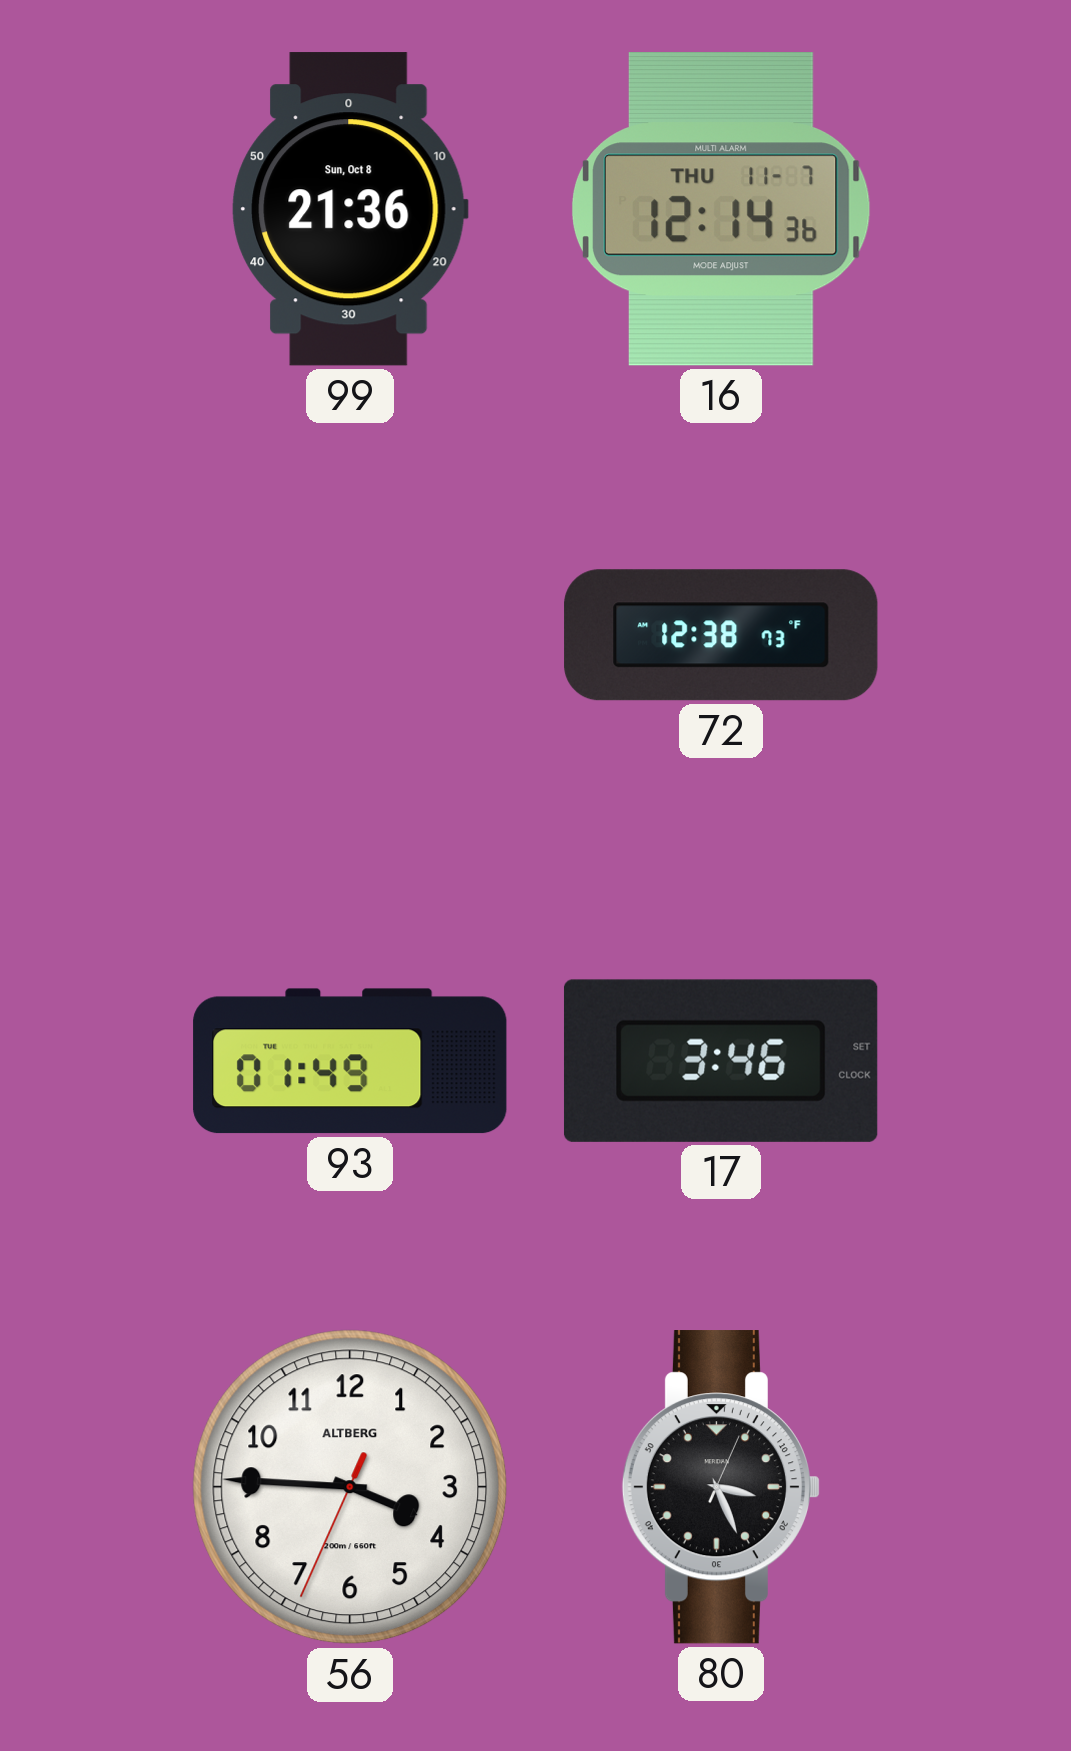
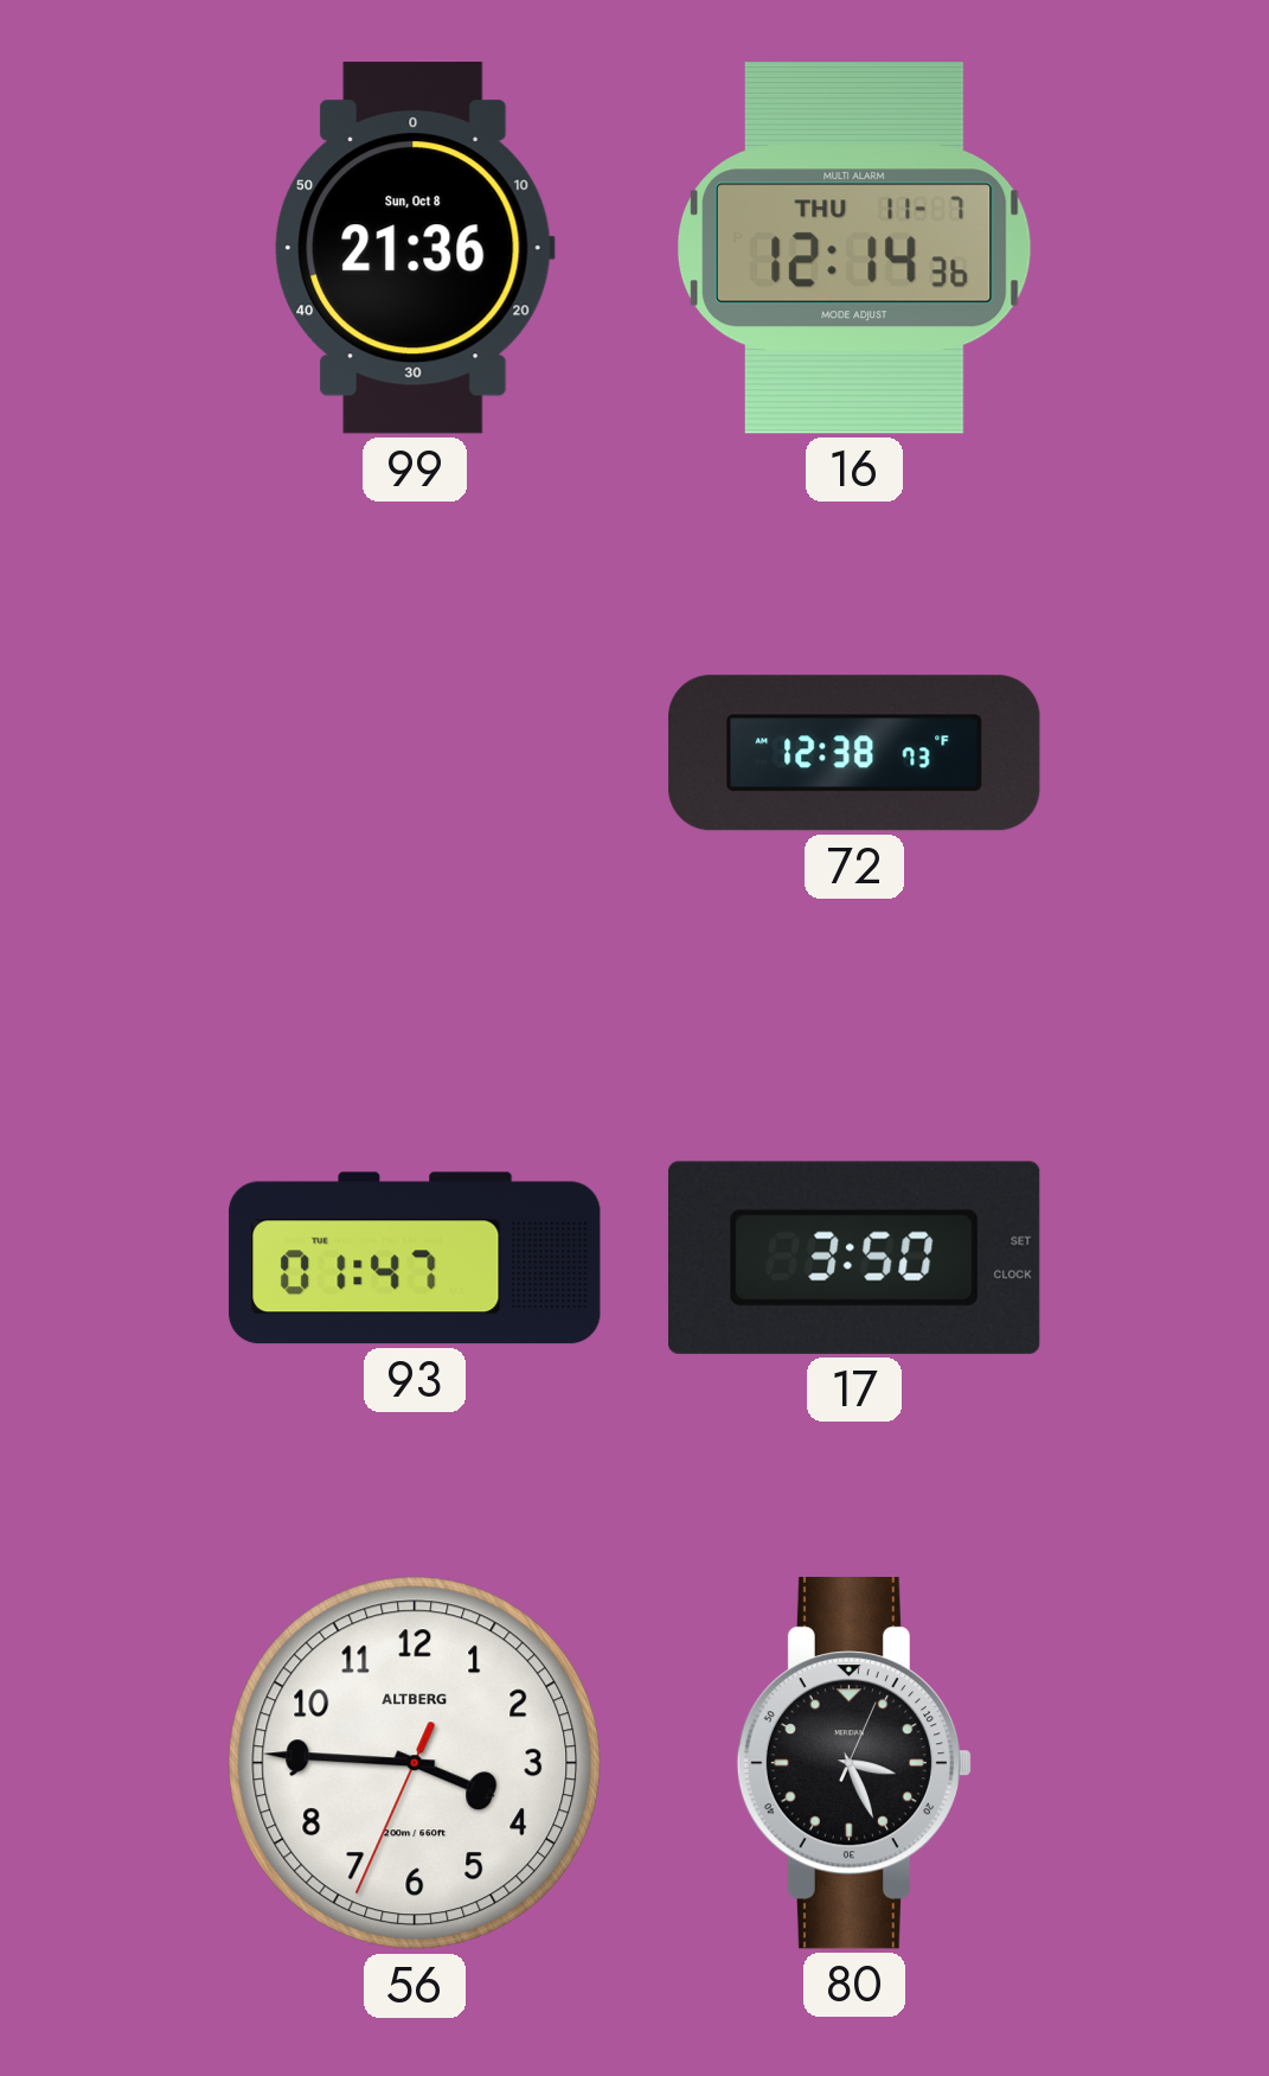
93: 01:49 -> 01:47
17: 3:46 -> 3:50
